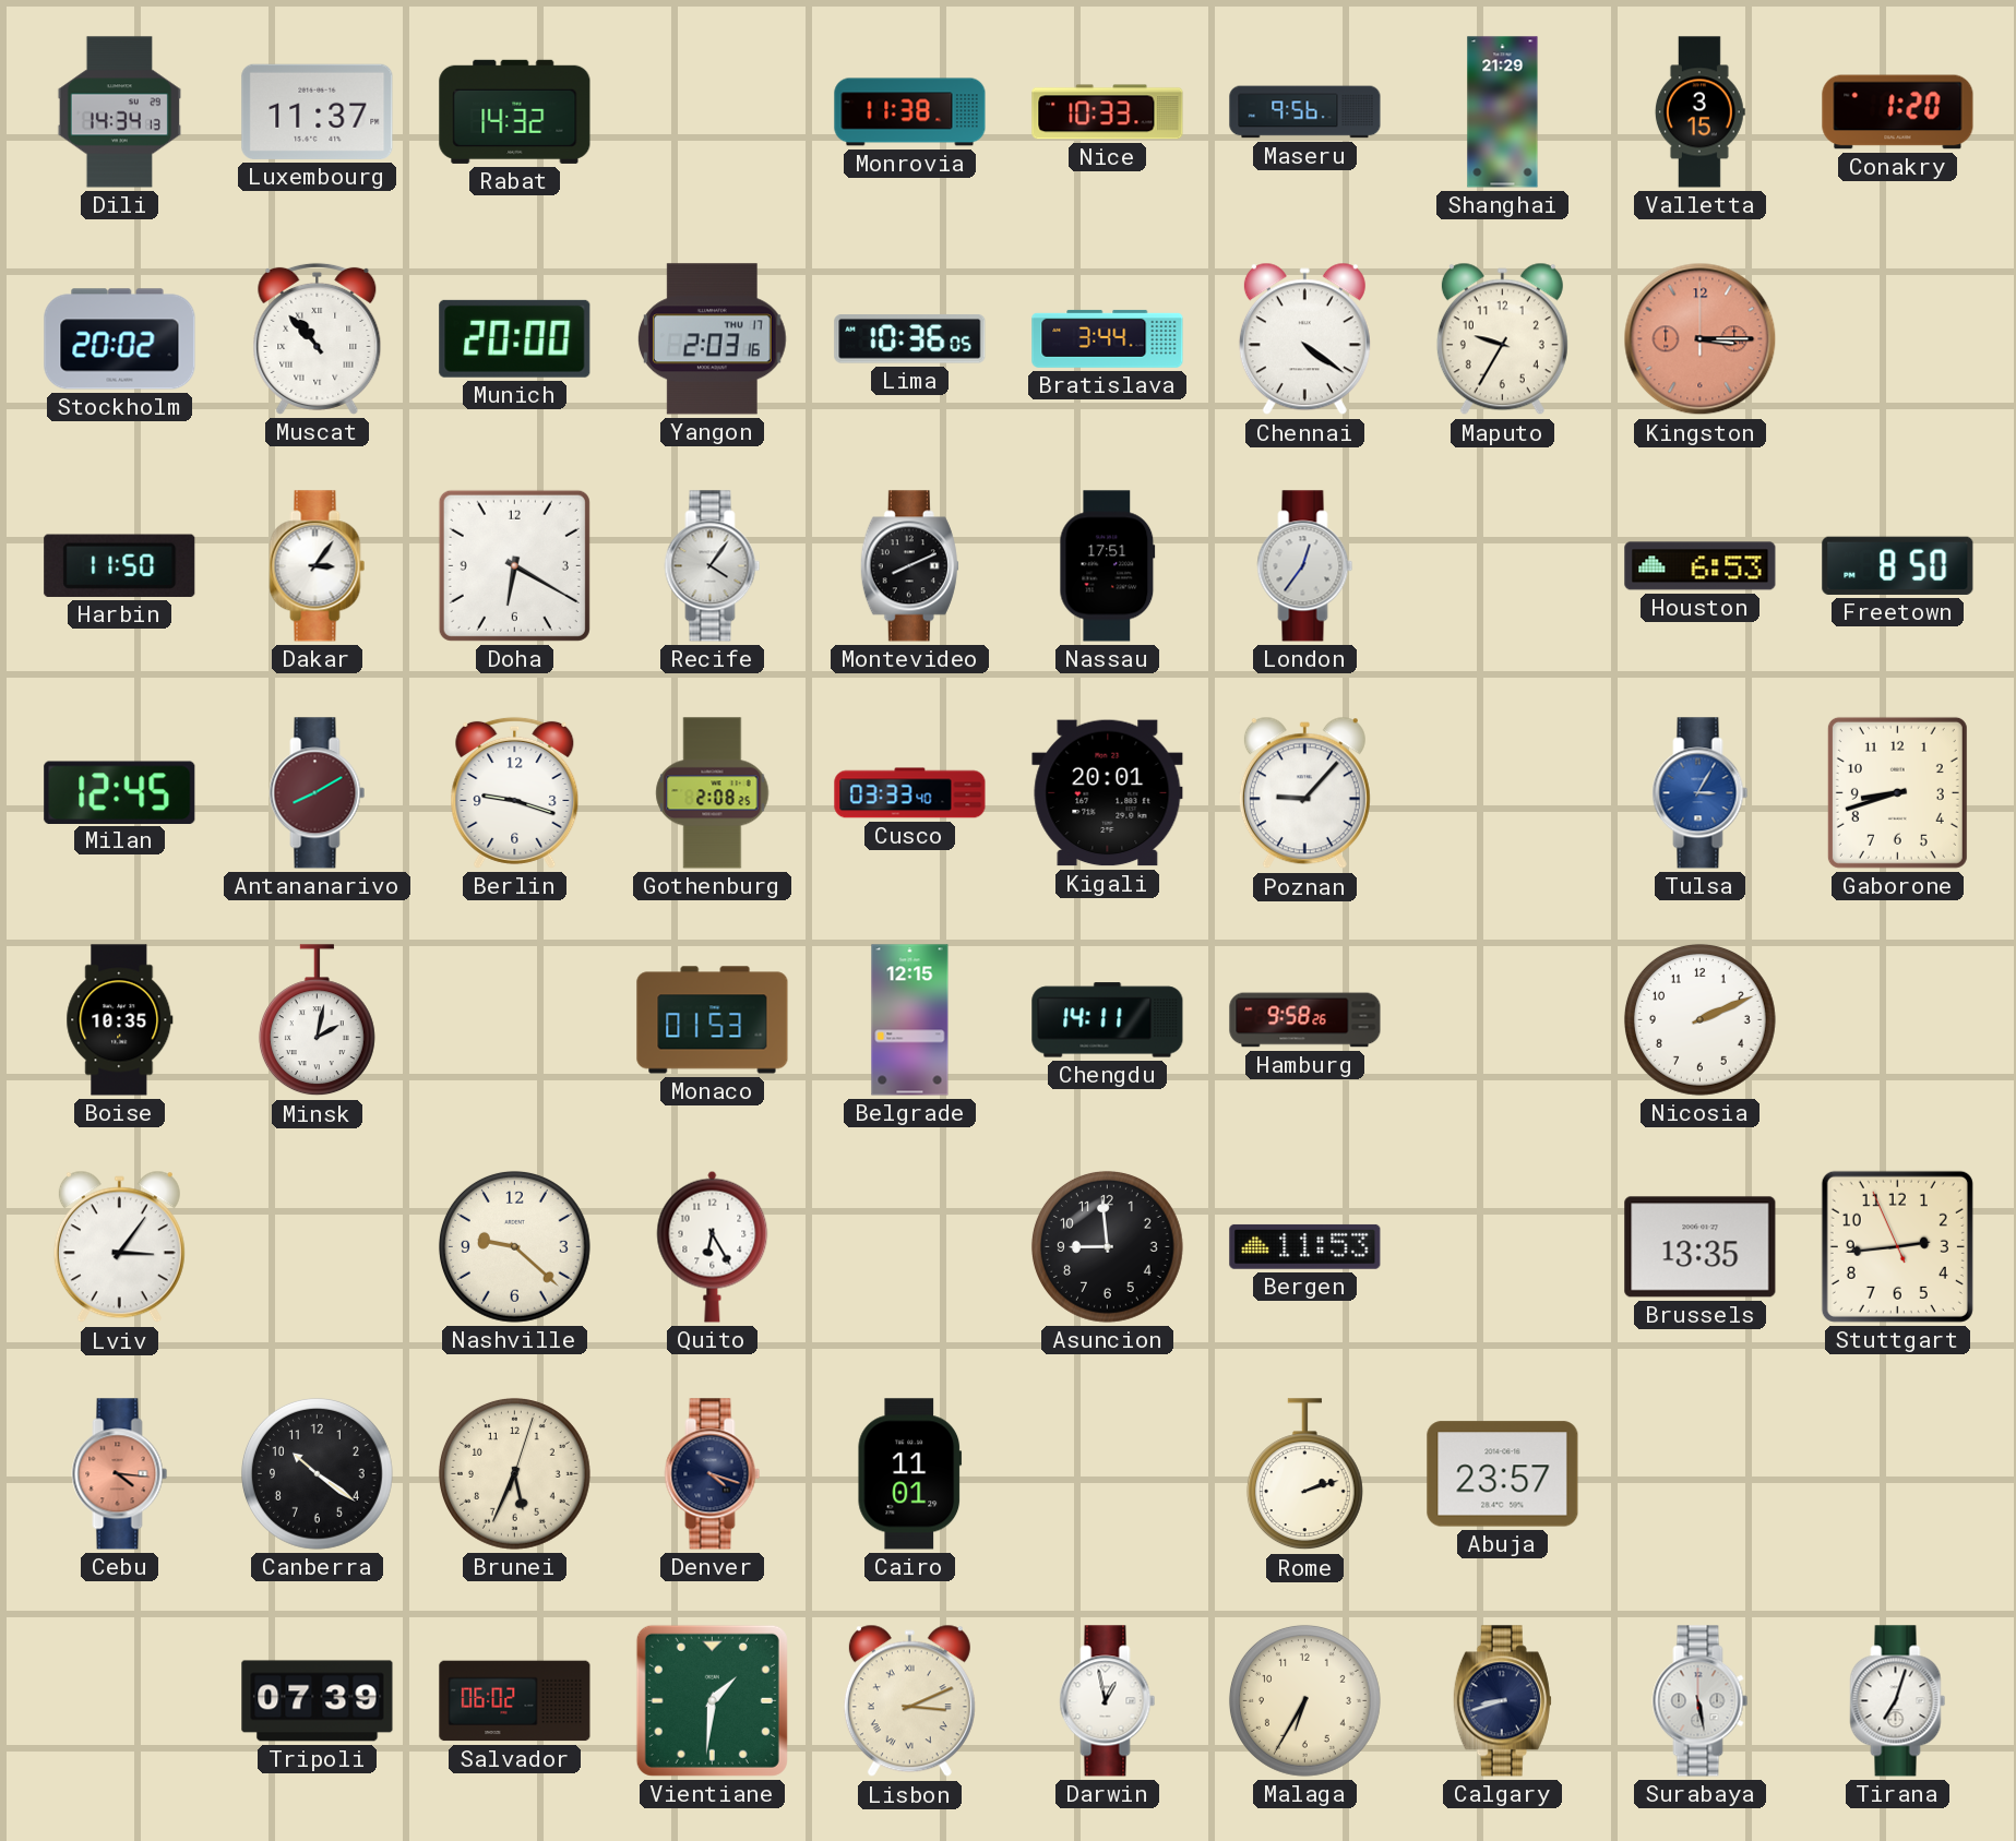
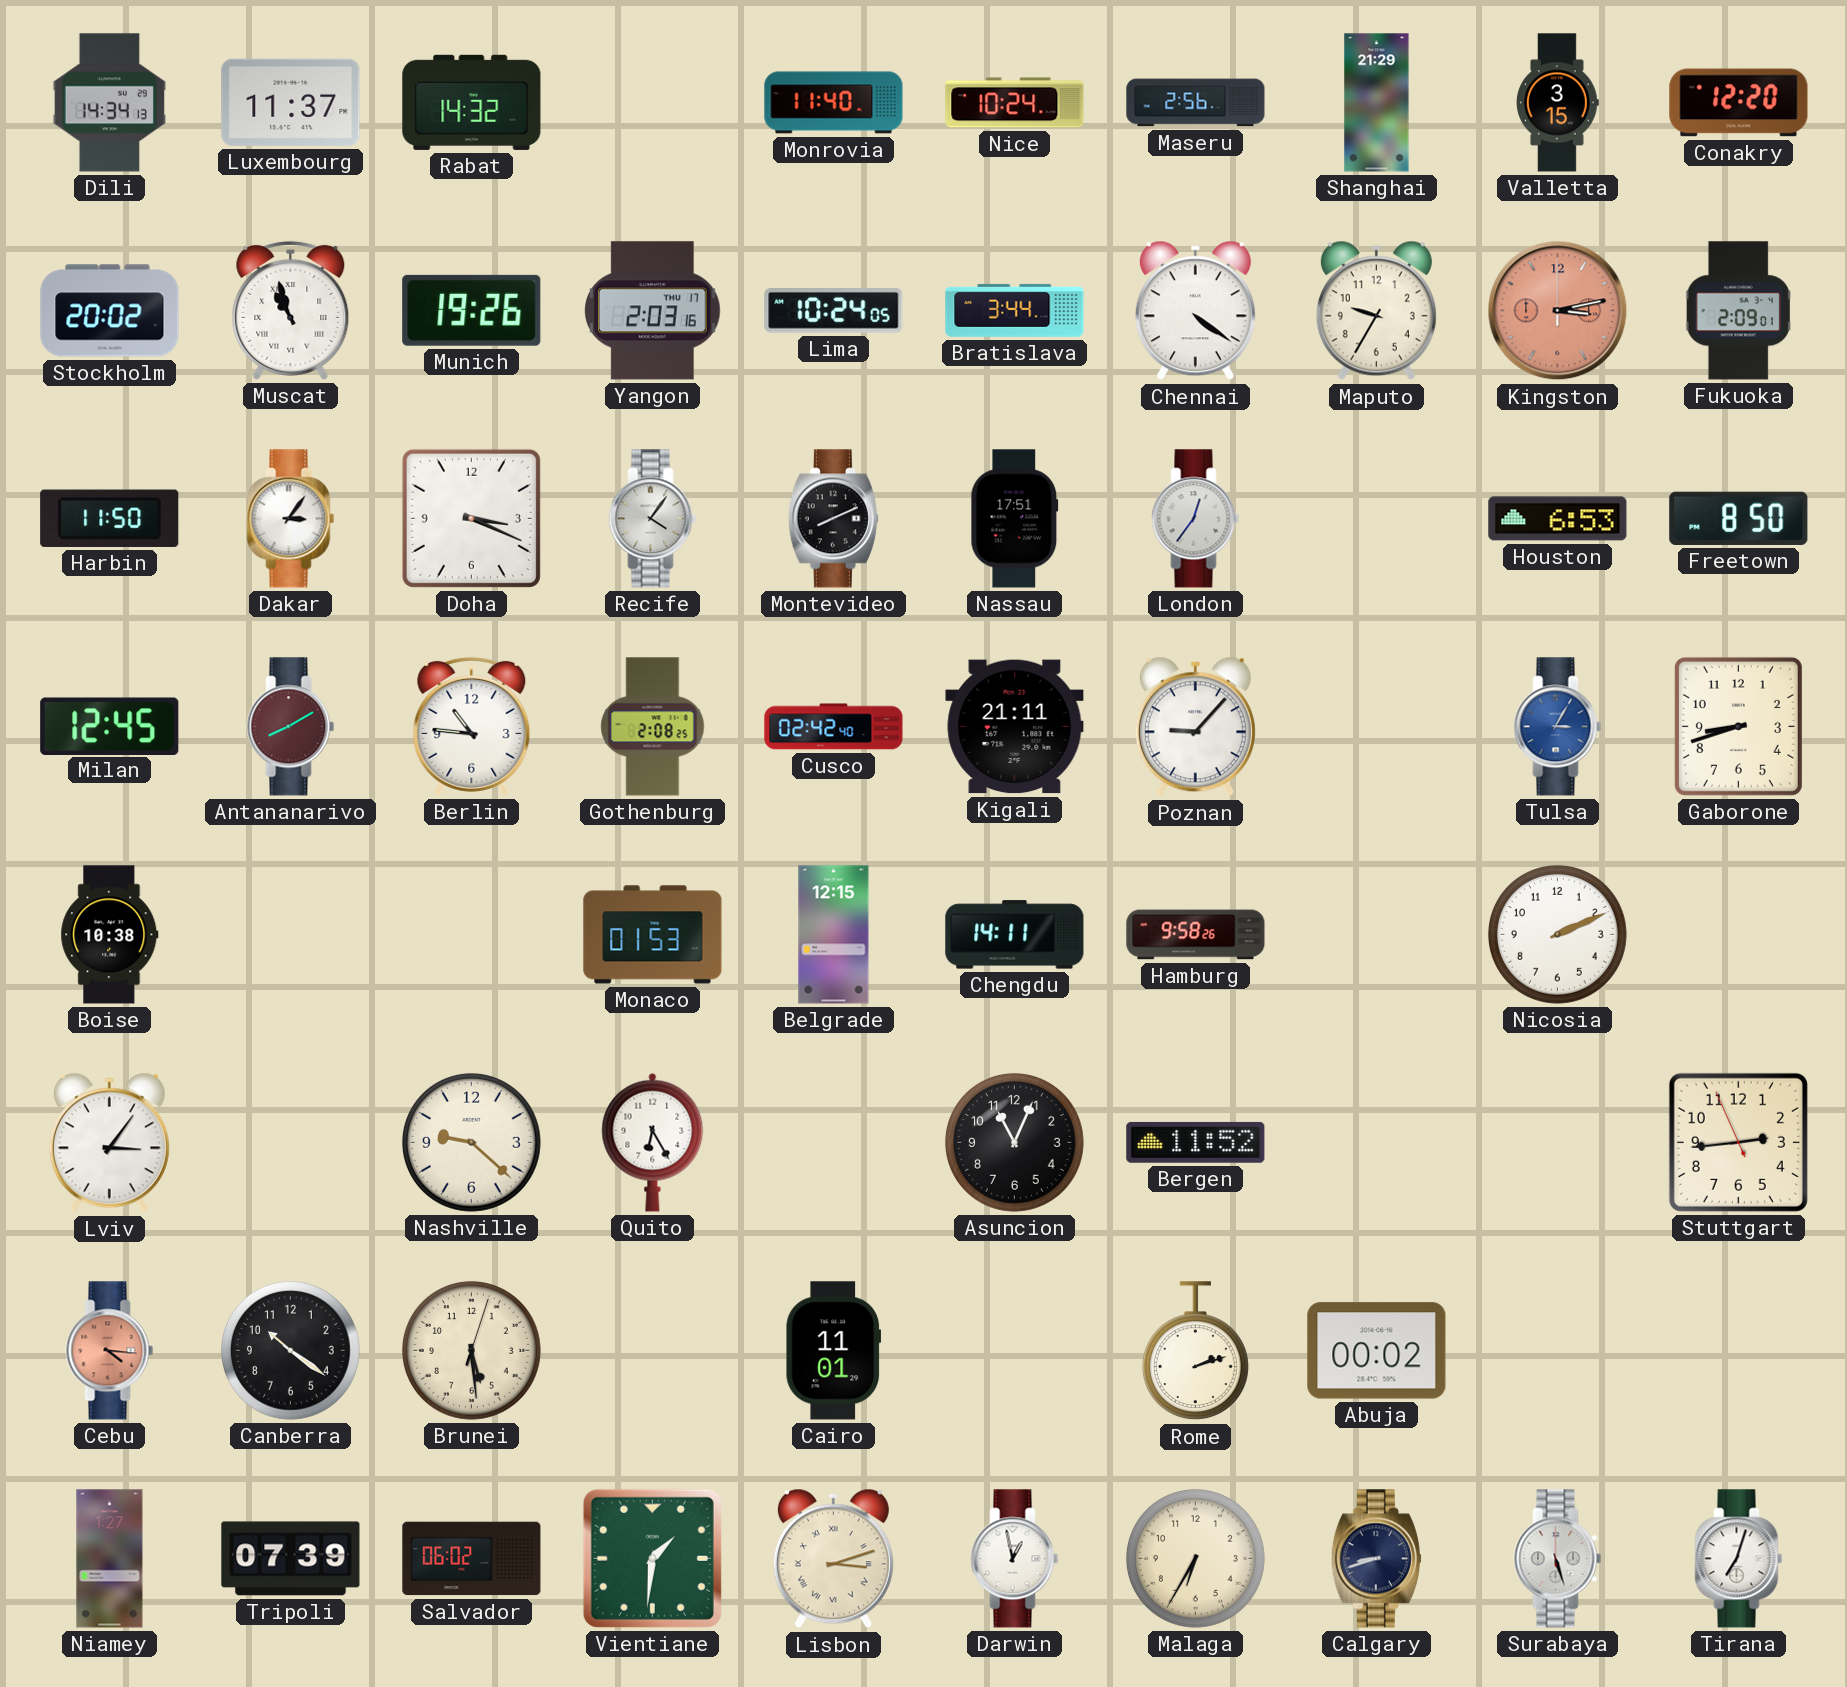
Monrovia: 11:38 -> 11:40
Nice: 10:33 -> 10:24
Maseru: 9:56 -> 2:56
Conakry: 1:20 -> 12:20
Muscat: 10:53 -> 10:57
Munich: 20:00 -> 19:26
Lima: 10:36 -> 10:24
Kingston: 3:15 -> 3:13
Fukuoka: none -> 2:09
Doha: 6:20 -> 3:19
Berlin: 9:18 -> 10:46
Cusco: 03:33 -> 02:42
Kigali: 20:01 -> 21:11
Boise: 10:35 -> 10:38
Minsk: 2:02 -> none
Asuncion: 8:59 -> 11:04
Bergen: 11:53 -> 11:52
Brussels: 13:35 -> none
Brunei: 5:34 -> 5:29
Denver: 4:18 -> none
Abuja: 23:57 -> 00:02
Niamey: none -> 1:27
Lisbon: 3:11 -> 3:12
Surabaya: 5:28 -> 5:27
